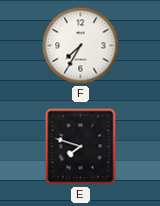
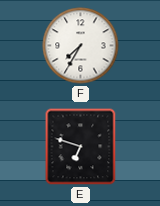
E: 7:48 -> 6:48
